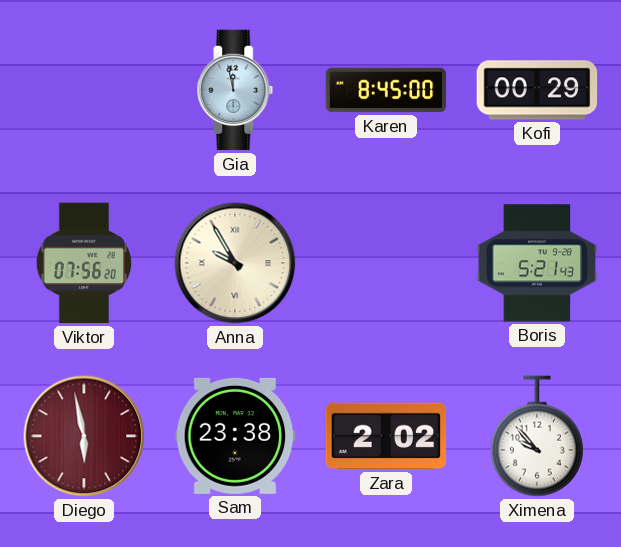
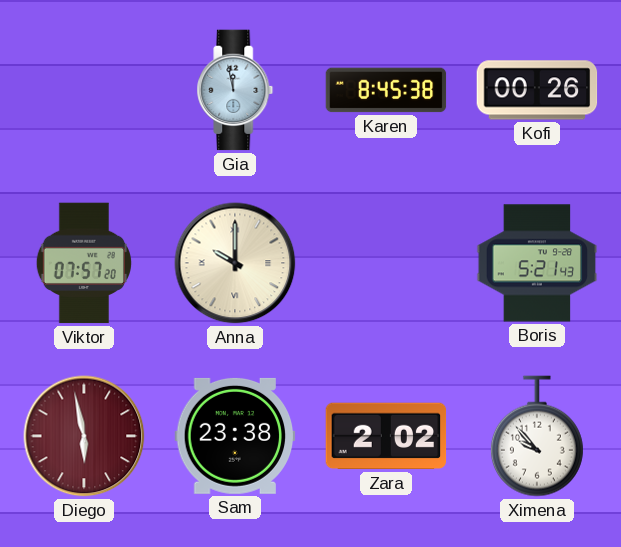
Karen: 8:45:00 -> 8:45:38
Kofi: 00:29 -> 00:26
Viktor: 07:56 -> 07:57
Anna: 9:55 -> 10:00
